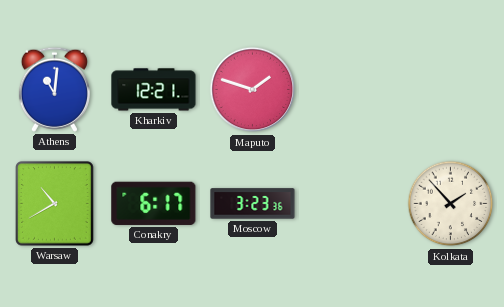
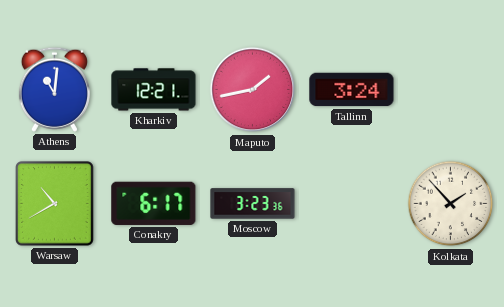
Maputo: 1:48 -> 1:43
Tallinn: none -> 3:24
